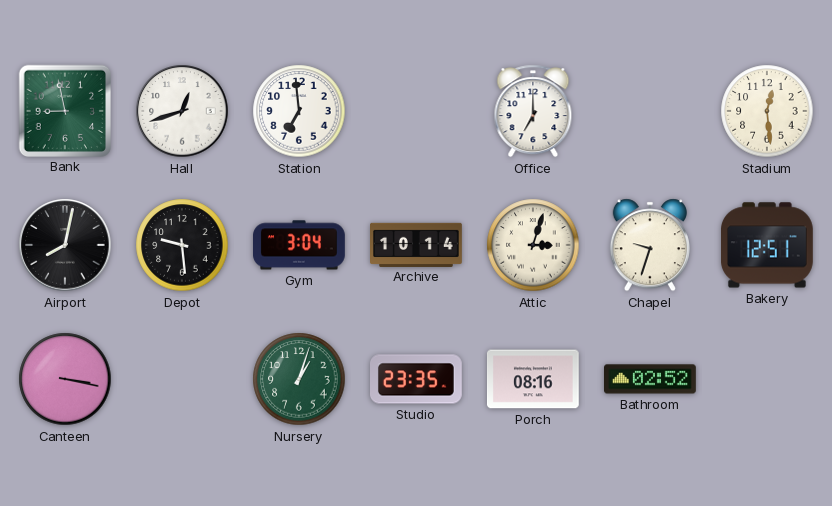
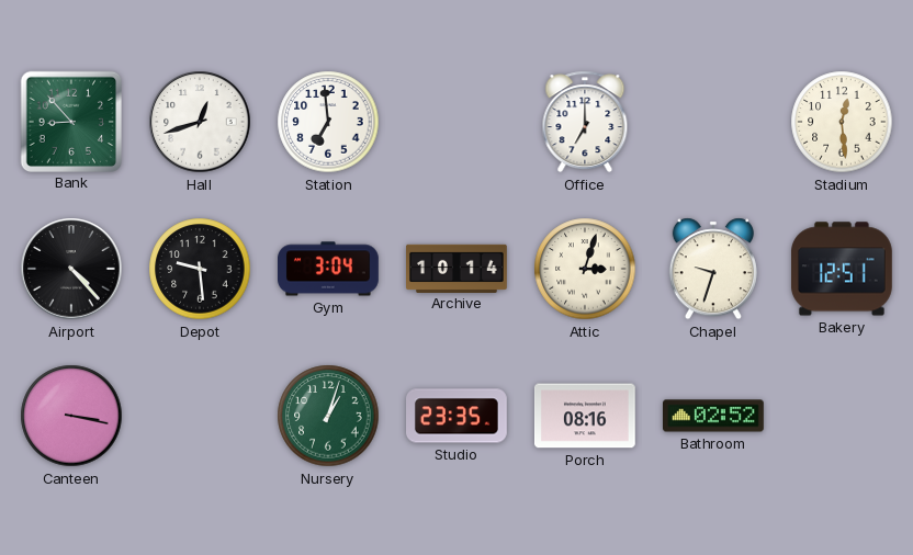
Bank: 8:58 -> 8:53
Airport: 8:02 -> 4:23
